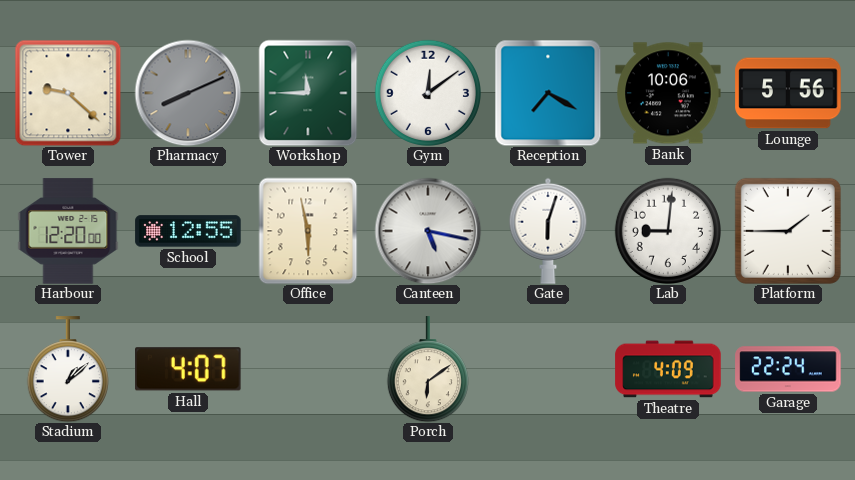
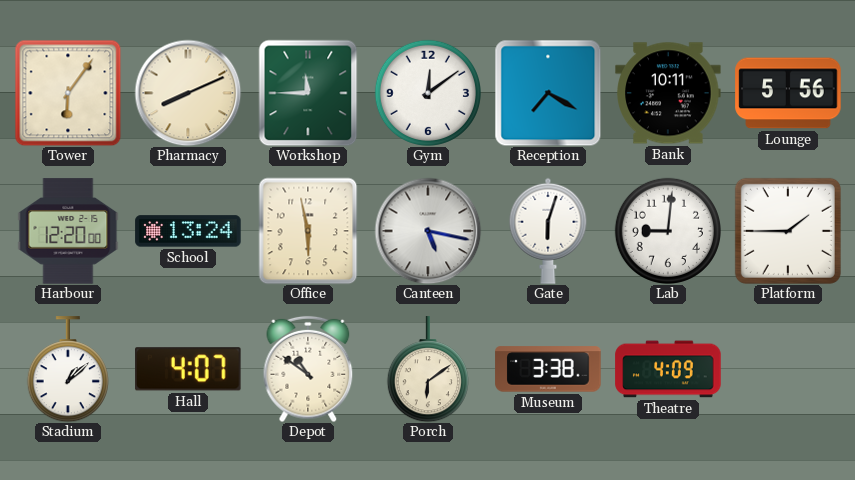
Tower: 9:22 -> 6:06
Pharmacy dial: grey -> cream
Bank: 10:06 -> 10:11
School: 12:55 -> 13:24
Depot: none -> 10:51
Museum: none -> 3:38
Garage: 22:24 -> none
